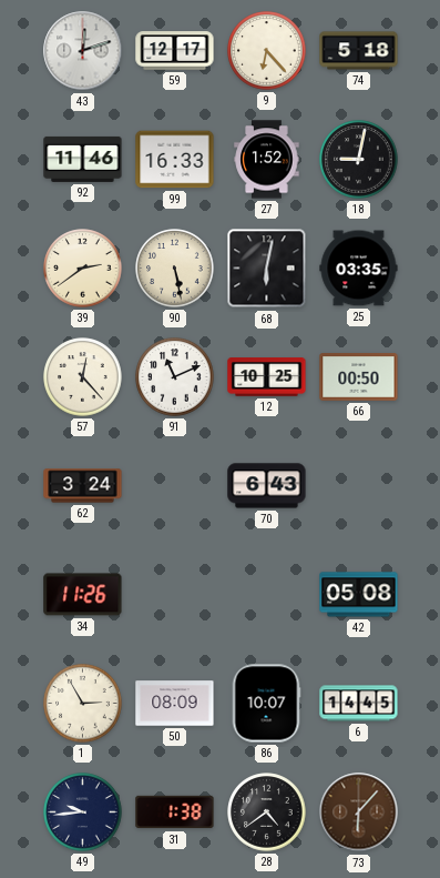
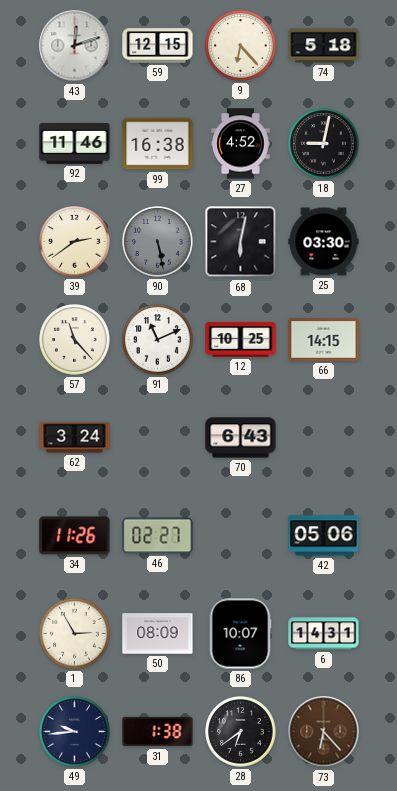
59: 12:17 -> 12:15
99: 16:33 -> 16:38
27: 1:52 -> 4:52
90 dial: cream -> grey
25: 03:35 -> 03:30
57: 12:23 -> 11:23
66: 00:50 -> 14:15
46: none -> 02:27
42: 05:08 -> 05:06
6: 14:45 -> 14:31
28: 4:39 -> 6:39
73: 6:07 -> 6:23
